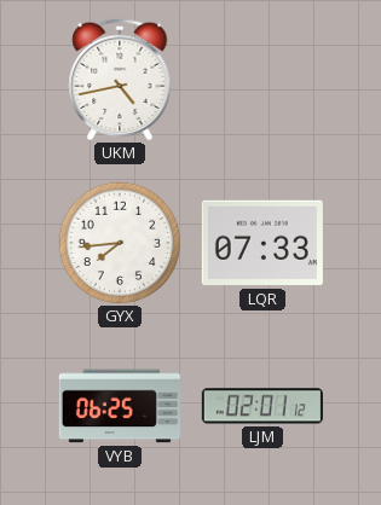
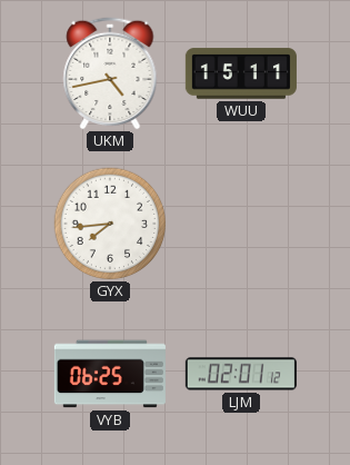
WUU: none -> 15:11
LQR: 07:33 -> none
